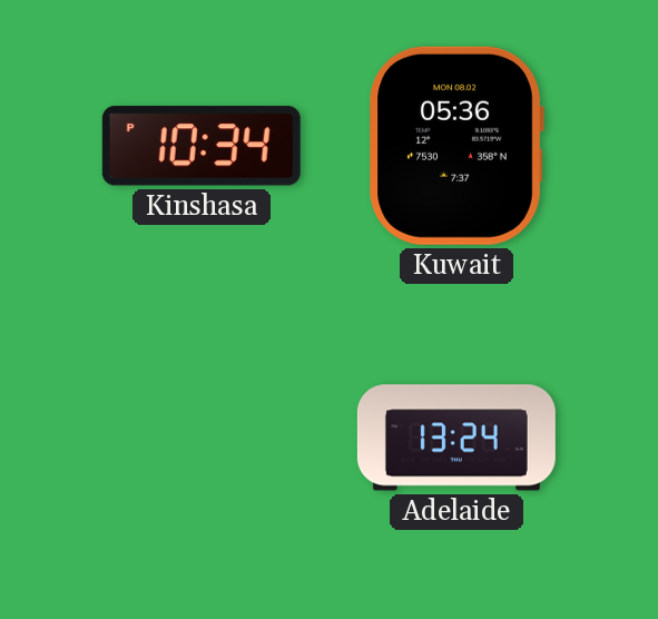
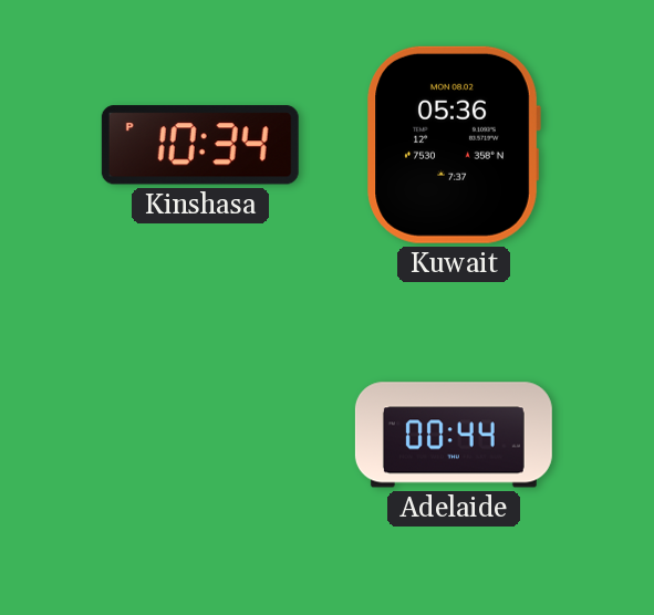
Adelaide: 13:24 -> 00:44
